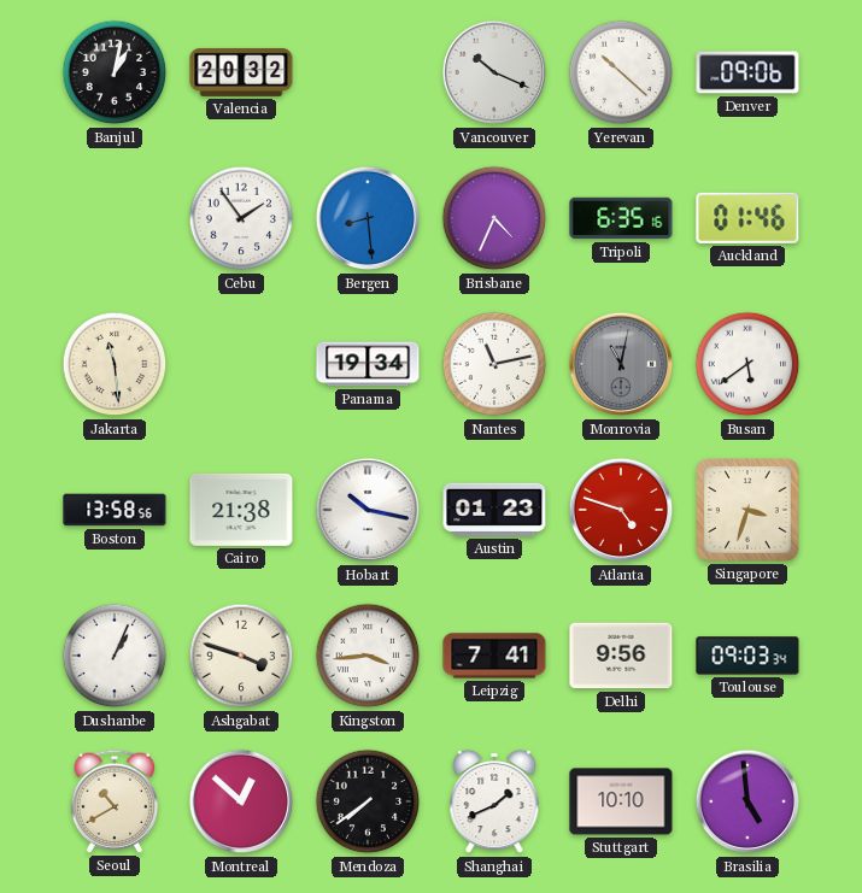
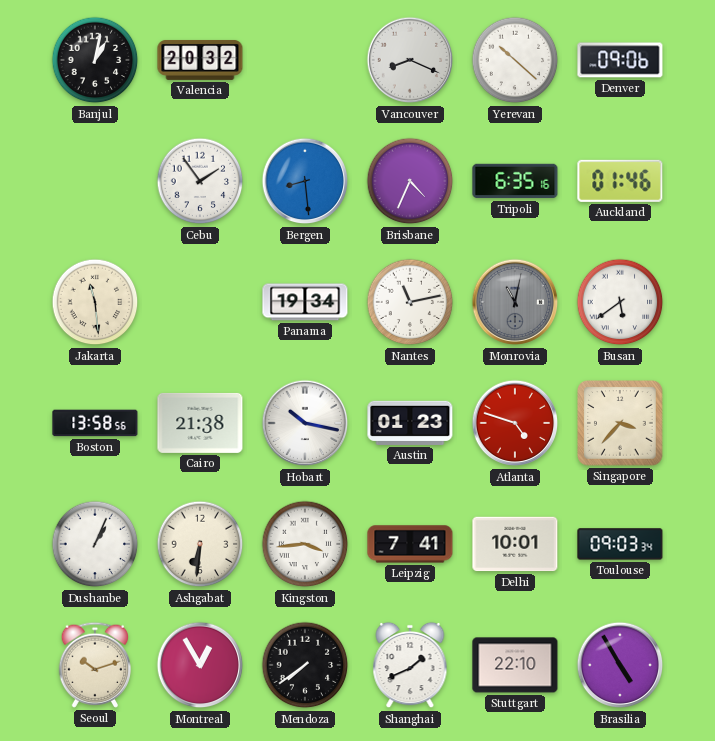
Vancouver: 10:19 -> 8:19
Singapore: 3:33 -> 3:37
Ashgabat: 3:48 -> 6:31
Delhi: 9:56 -> 10:01
Seoul: 10:40 -> 10:12
Montreal: 12:52 -> 12:55
Stuttgart: 10:10 -> 22:10
Brasilia: 4:59 -> 4:55
